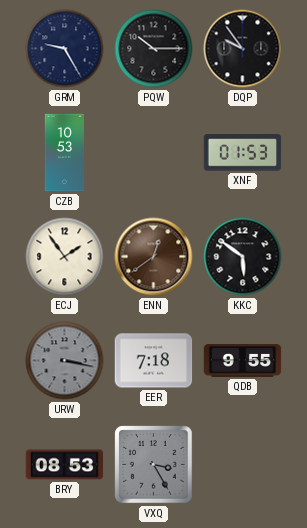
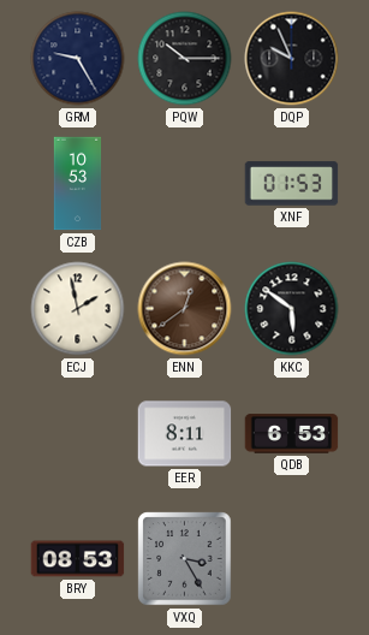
DQP: 9:54 -> 9:56
ECJ: 1:54 -> 1:58
URW: 3:17 -> none
EER: 7:18 -> 8:11
QDB: 9:55 -> 6:53
